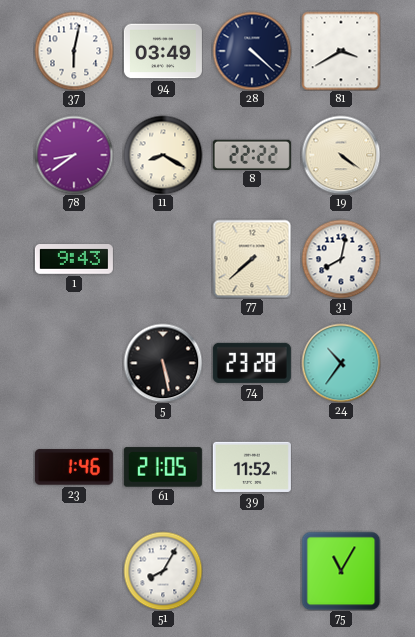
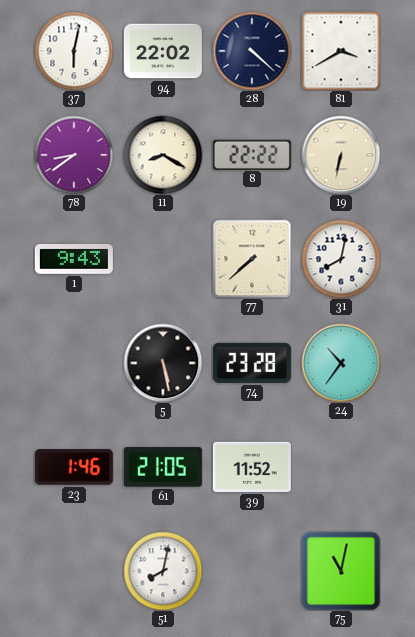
94: 03:49 -> 22:02
19: 4:21 -> 6:32
51: 8:05 -> 8:02
75: 11:05 -> 11:02
